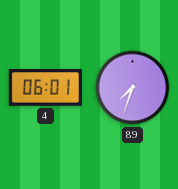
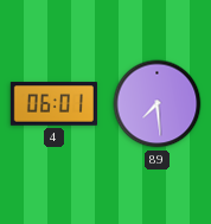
89: 7:33 -> 7:29
